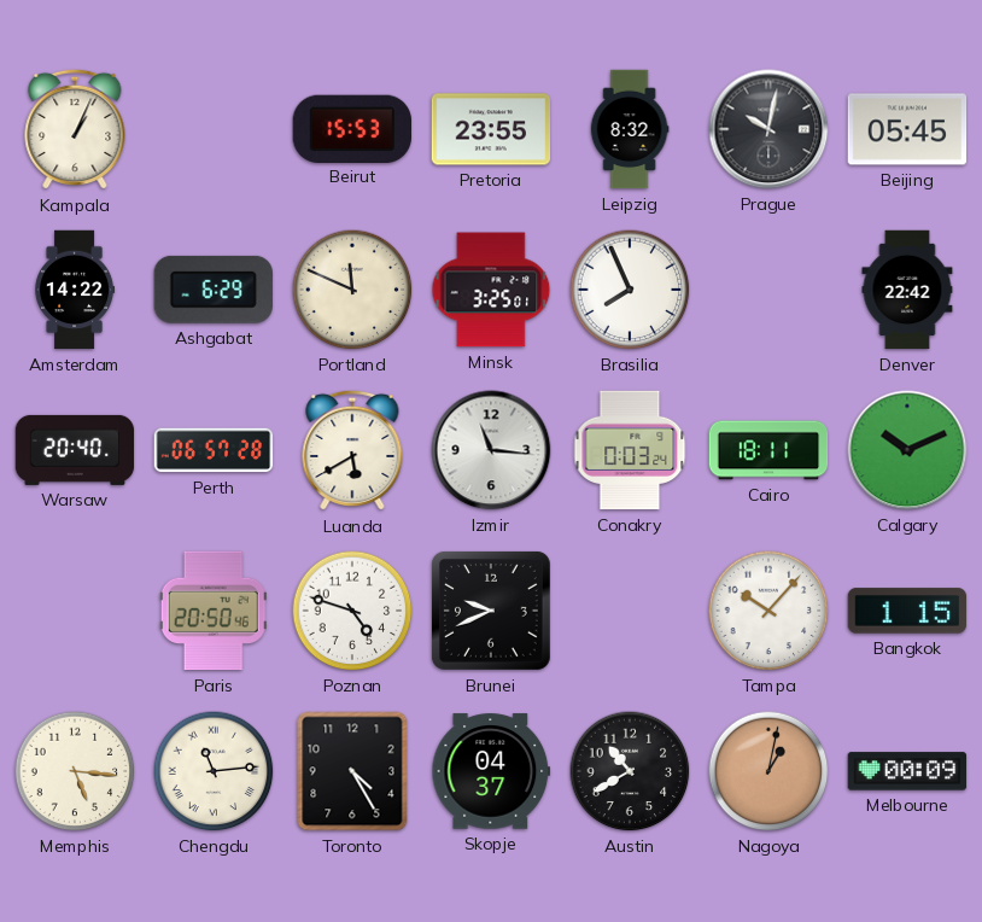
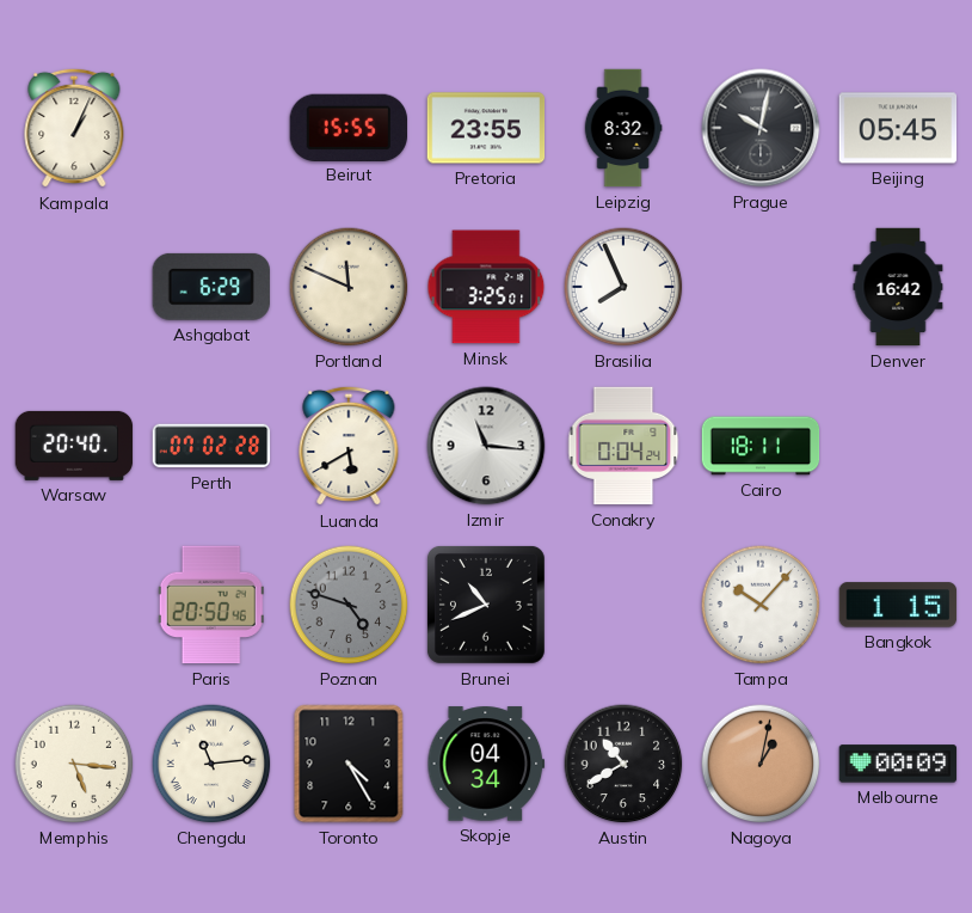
Beirut: 15:53 -> 15:55
Amsterdam: 14:22 -> none
Denver: 22:42 -> 16:42
Perth: 06:57 -> 07:02
Conakry: 0:03 -> 0:04
Calgary: 10:11 -> none
Poznan dial: white -> grey
Brunei: 9:41 -> 10:41
Skopje: 04:37 -> 04:34
